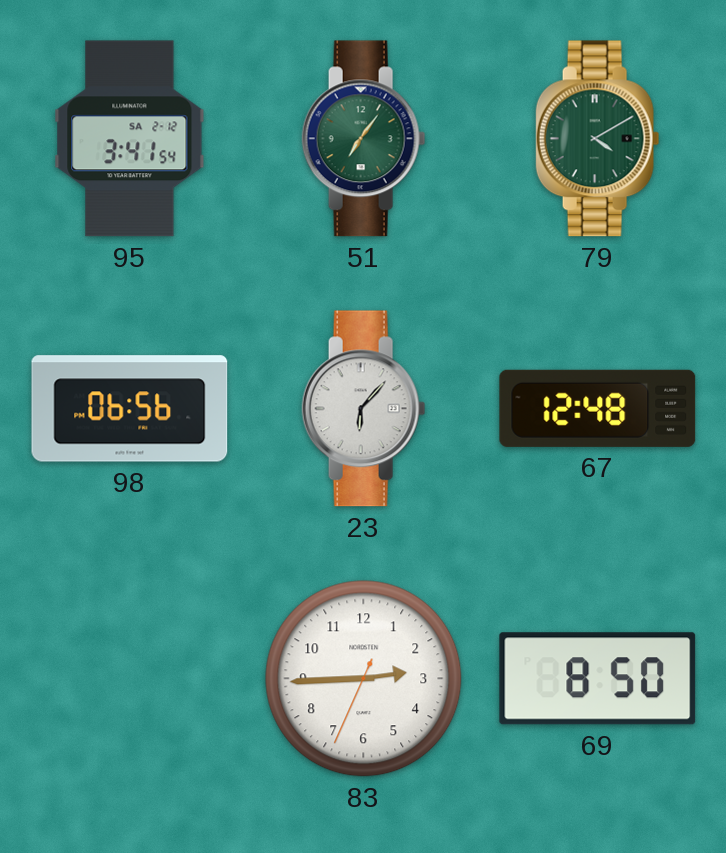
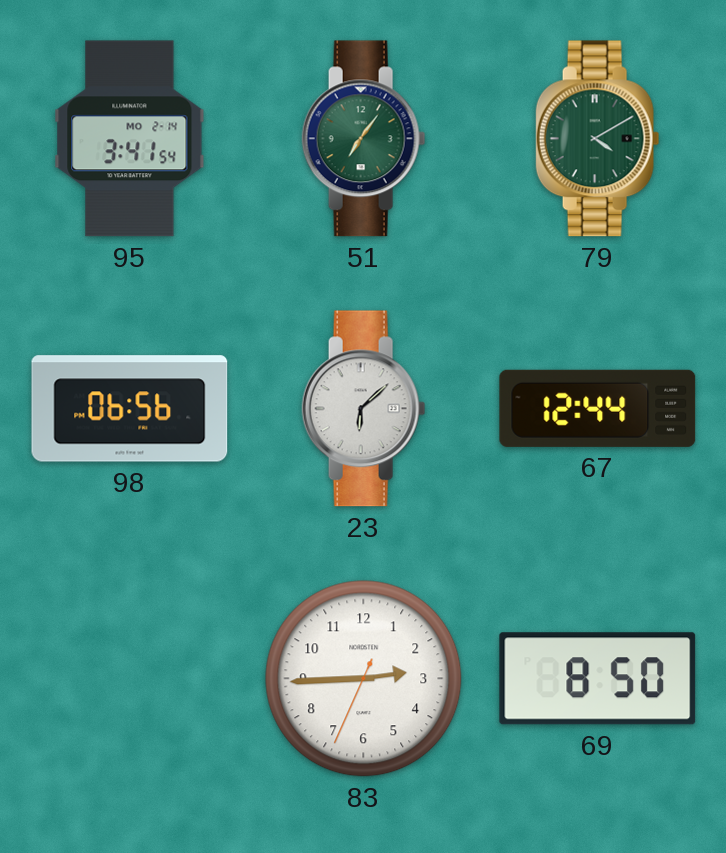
95 date: SA 2-12 -> MO 2-14
23: 6:07 -> 6:08
67: 12:48 -> 12:44
